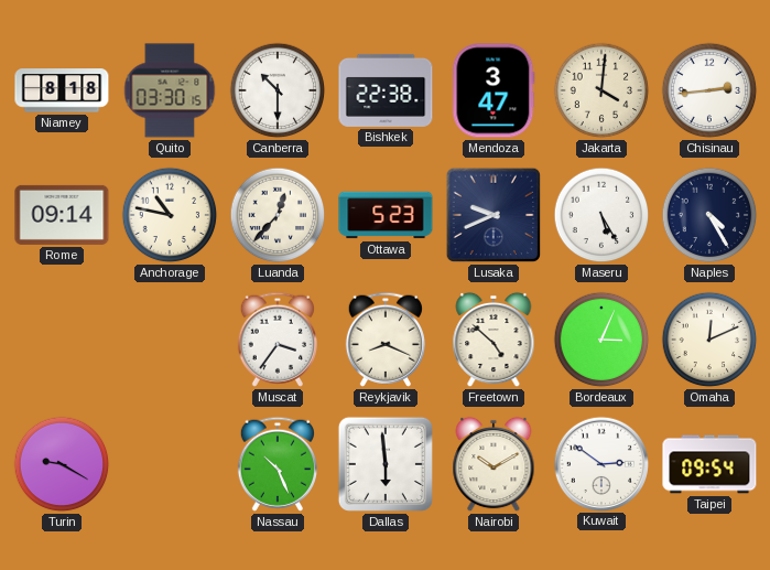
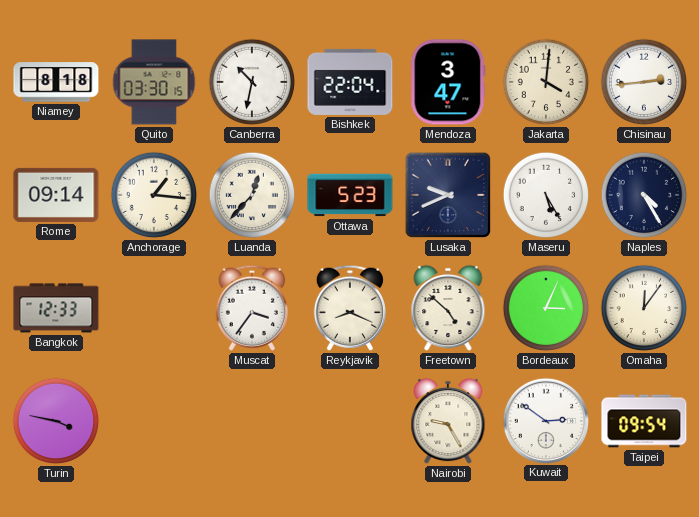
Canberra: 10:30 -> 10:32
Bishkek: 22:38 -> 22:04
Anchorage: 10:47 -> 1:16
Bangkok: none -> 12:33
Omaha: 12:11 -> 12:06
Turin: 9:20 -> 3:47
Nassau: 10:26 -> none
Dallas: 5:59 -> none
Nairobi: 10:10 -> 9:25
